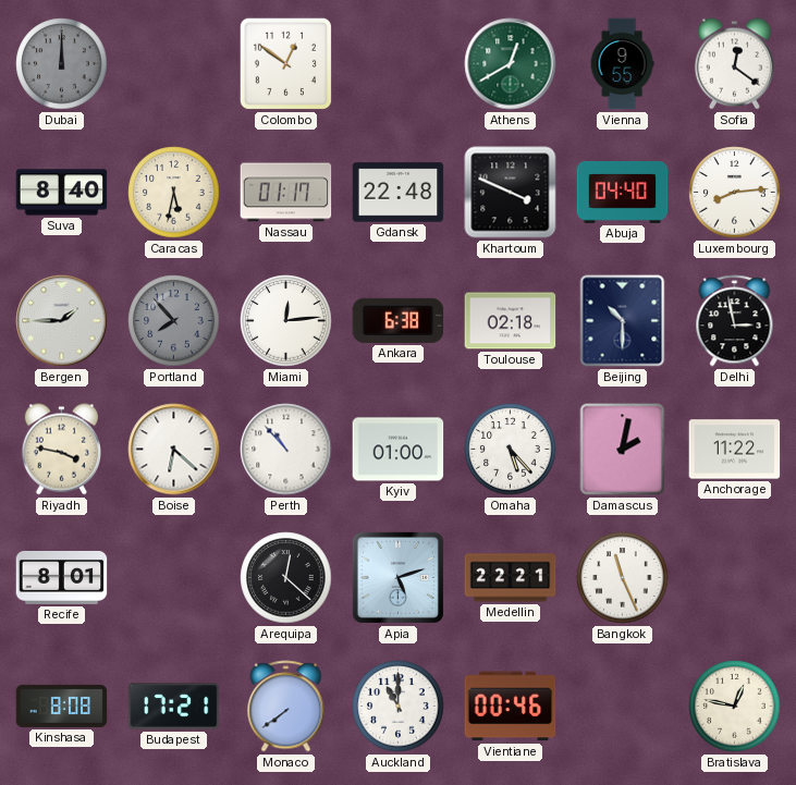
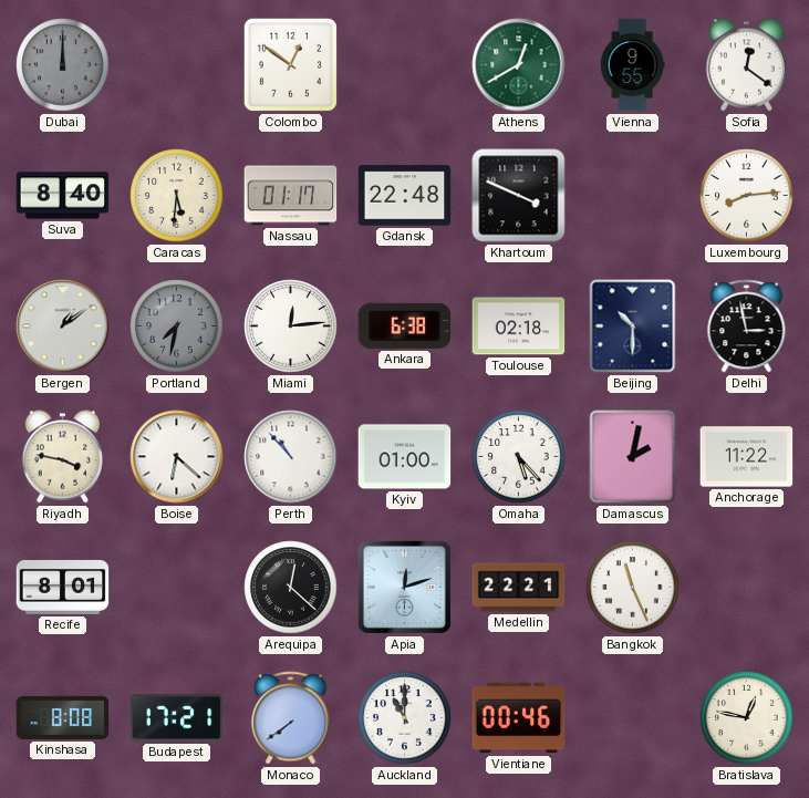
Caracas: 5:32 -> 5:31
Abuja: 04:40 -> none
Bergen: 1:45 -> 1:09
Portland: 7:53 -> 7:32
Apia: 5:12 -> 12:12
